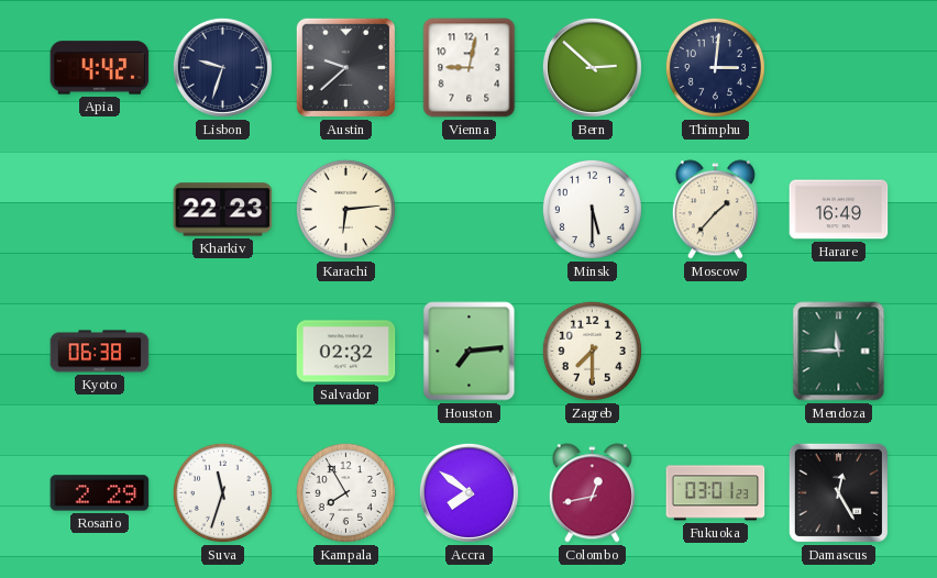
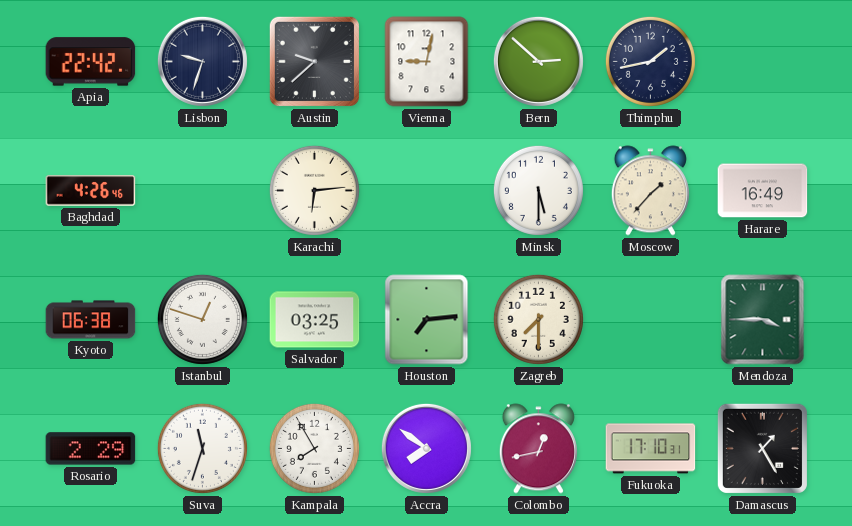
Apia: 4:42 -> 22:42
Thimphu: 3:01 -> 1:43
Baghdad: none -> 4:26
Kharkiv: 22:23 -> none
Istanbul: none -> 12:48
Salvador: 02:32 -> 03:25
Mendoza: 11:45 -> 3:45
Fukuoka: 03:01 -> 17:10
Damascus: 12:25 -> 1:25
